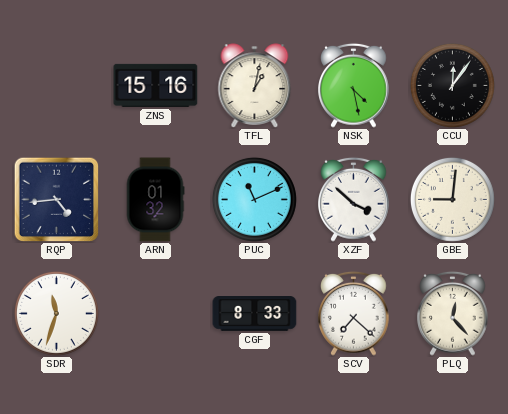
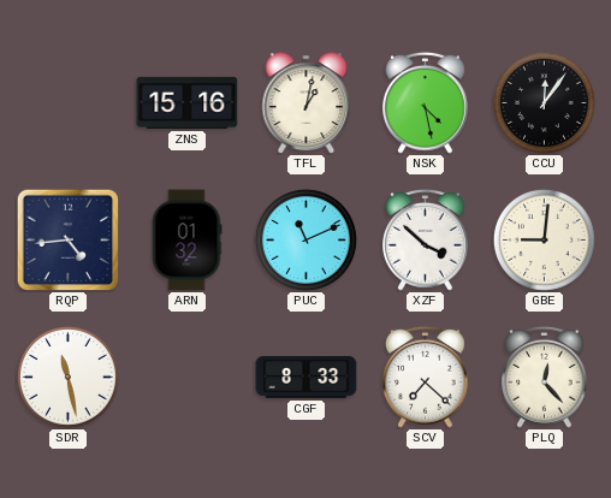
SDR: 11:33 -> 11:28
